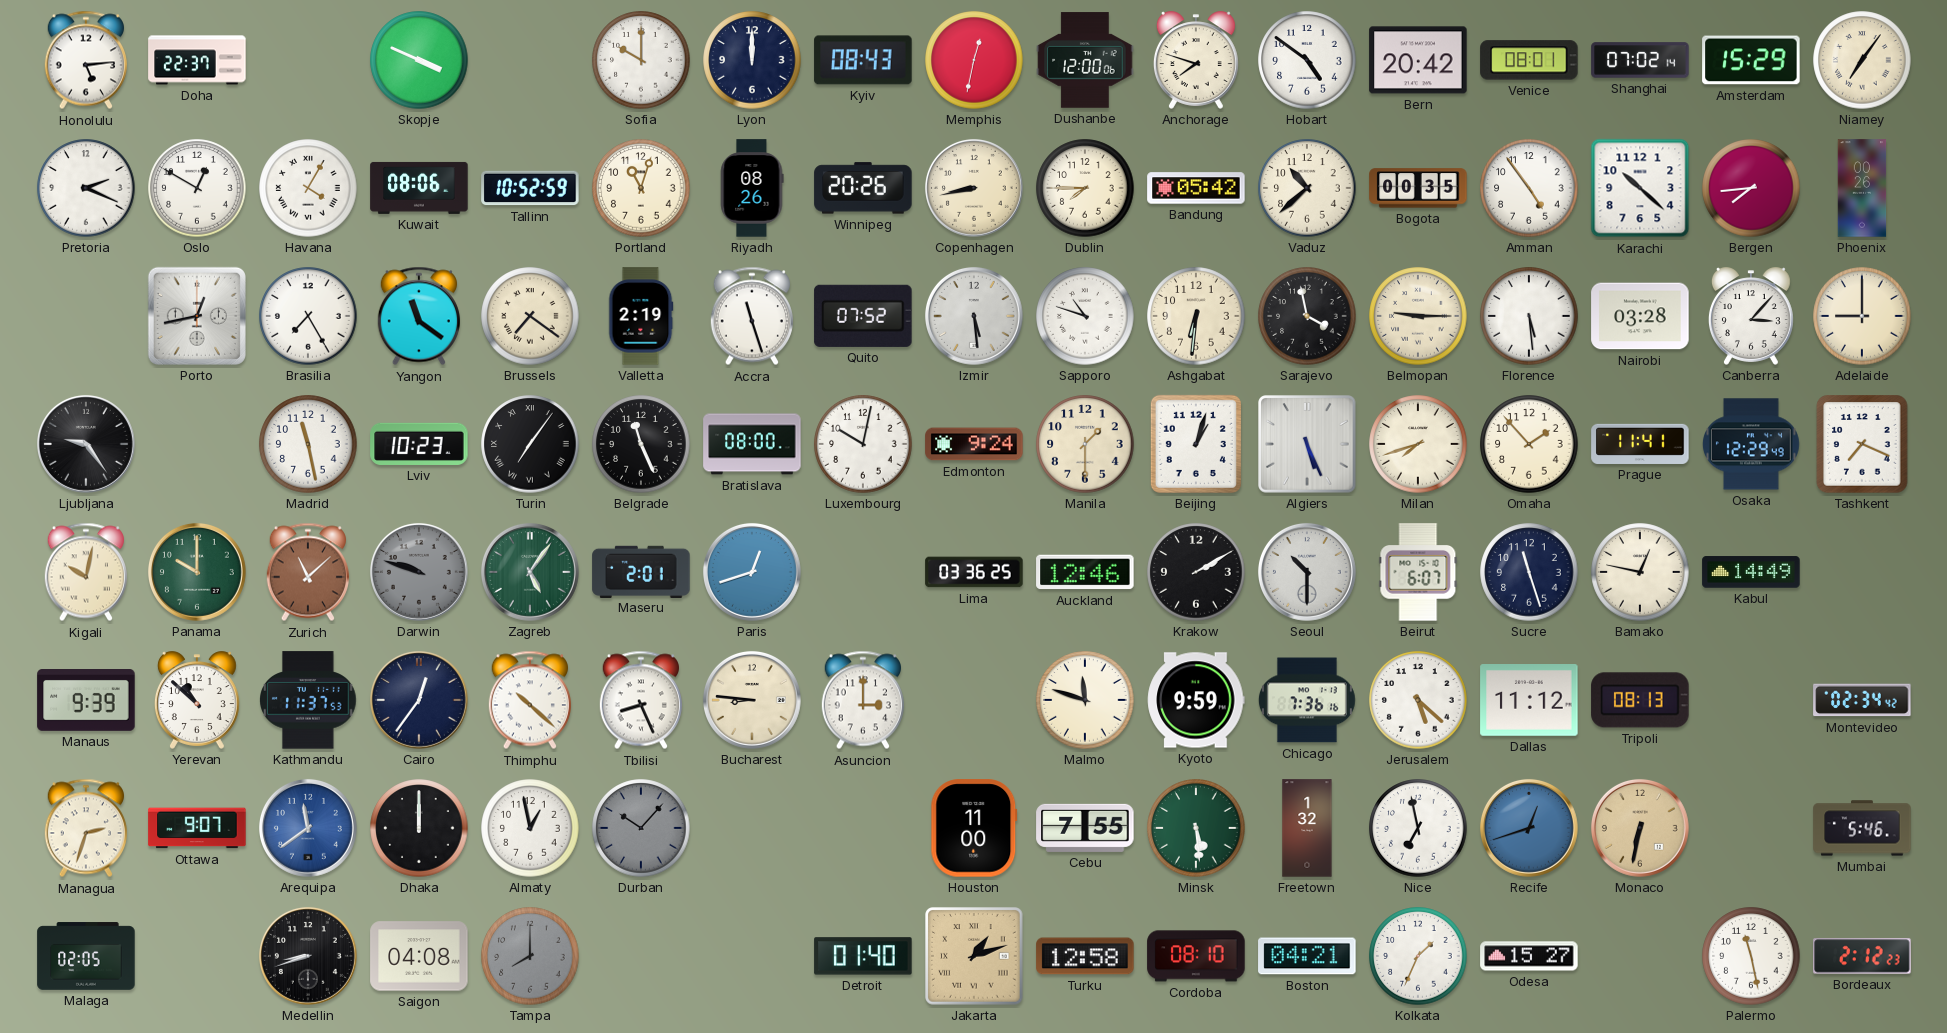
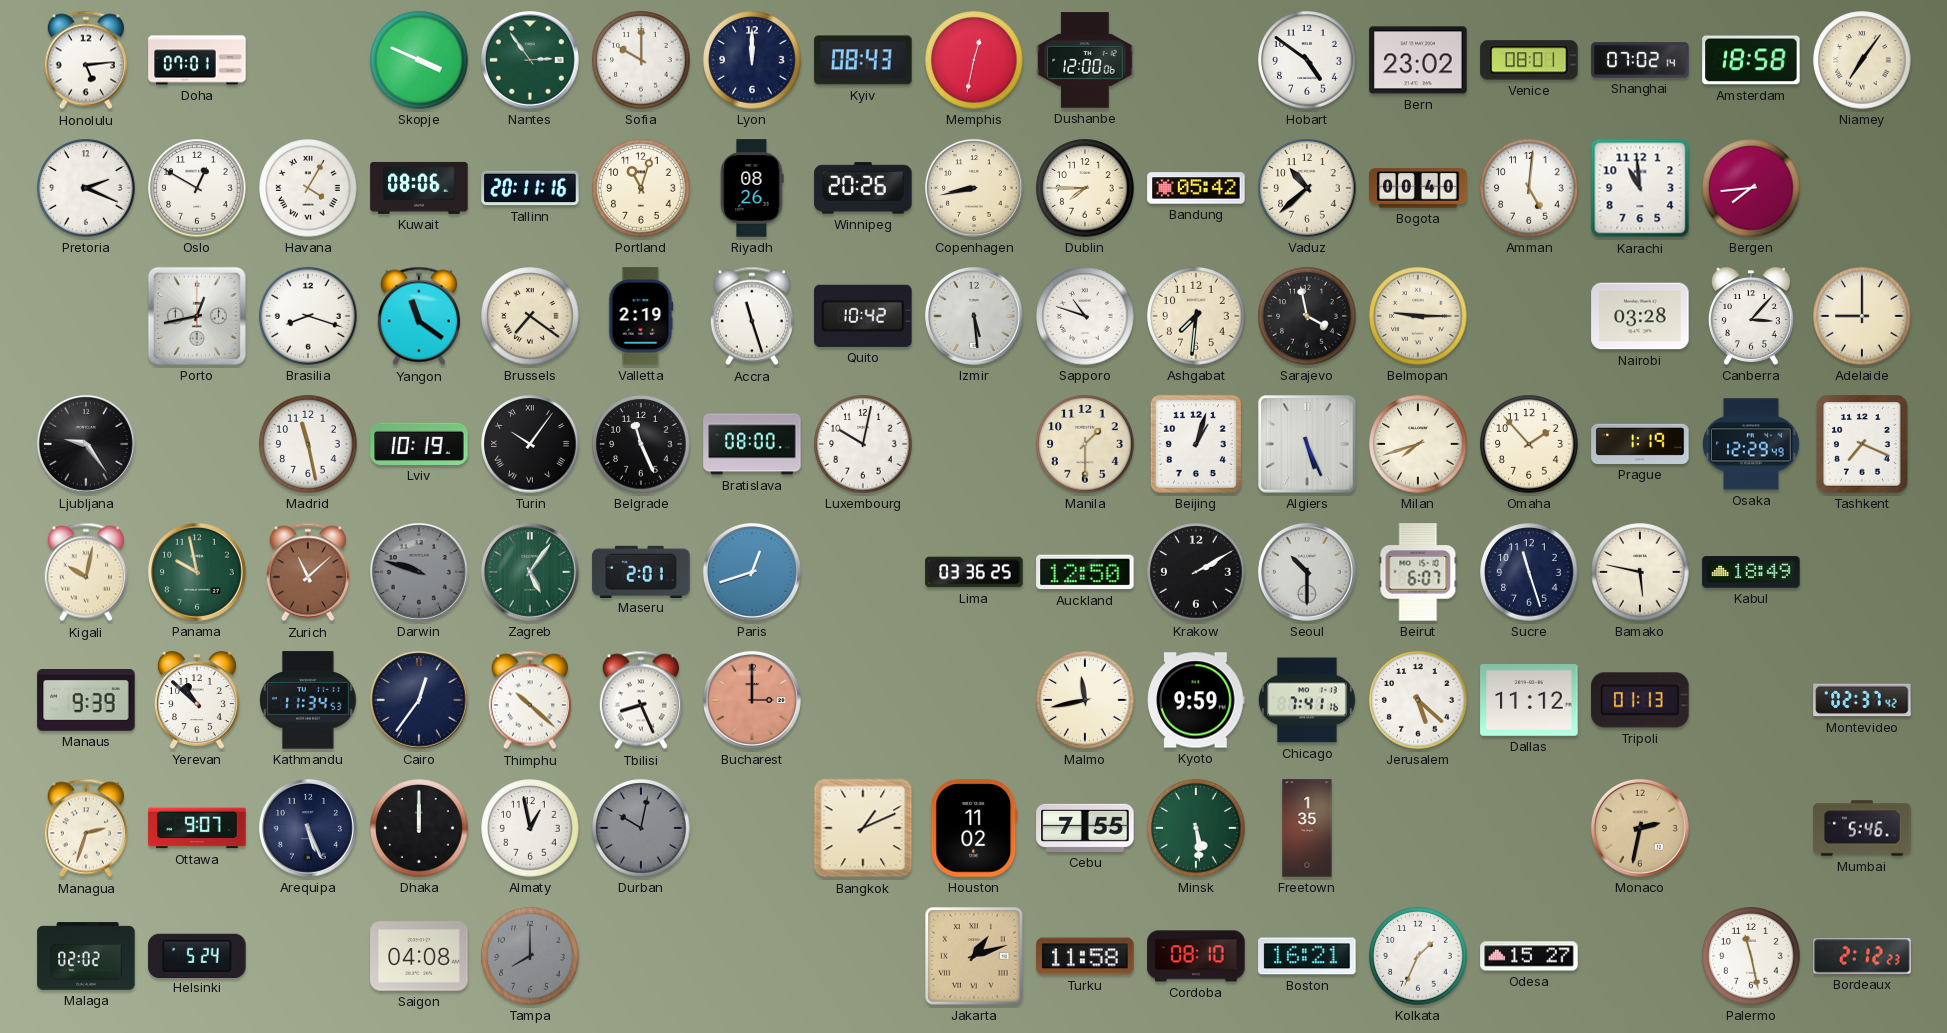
Doha: 22:37 -> 07:01
Nantes: none -> 2:54
Anchorage: 7:48 -> none
Bern: 20:42 -> 23:02
Amsterdam: 15:29 -> 18:58
Tallinn: 10:52 -> 20:11
Bogota: 00:35 -> 00:40
Amman: 4:54 -> 5:01
Karachi: 10:22 -> 10:59
Phoenix: 00:26 -> none
Brasilia: 7:25 -> 8:18
Quito: 07:52 -> 10:42
Ashgabat: 6:31 -> 7:31
Florence: 5:29 -> none
Lviv: 10:23 -> 10:19
Turin: 7:06 -> 10:06
Edmonton: 9:24 -> none
Prague: 11:41 -> 1:19
Panama: 10:00 -> 9:58
Auckland: 12:46 -> 12:50
Bamako: 12:47 -> 5:47
Kabul: 14:49 -> 18:49
Kathmandu: 11:37 -> 11:34
Bucharest: 8:46 -> 3:00
Bucharest dial: cream -> salmon
Asuncion: 3:00 -> none
Malmo: 11:48 -> 11:43
Chicago: 7:36 -> 7:41
Tripoli: 08:13 -> 01:13
Montevideo: 02:34 -> 02:37
Arequipa: 11:39 -> 5:26
Arequipa dial: blue -> navy
Durban: 10:07 -> 10:02
Bangkok: none -> 1:11
Houston: 11:00 -> 11:02
Freetown: 1:32 -> 1:35
Nice: 6:58 -> none
Recife: 12:42 -> none
Monaco: 6:32 -> 2:32
Malaga: 02:05 -> 02:02
Helsinki: none -> 5:24
Medellin: 8:42 -> none
Detroit: 01:40 -> none
Turku: 12:58 -> 11:58
Boston: 04:21 -> 16:21
